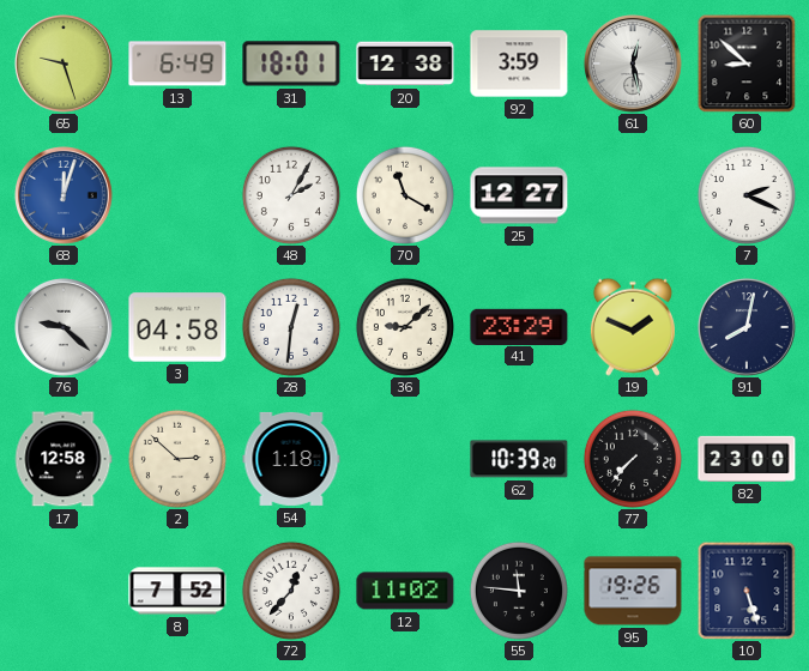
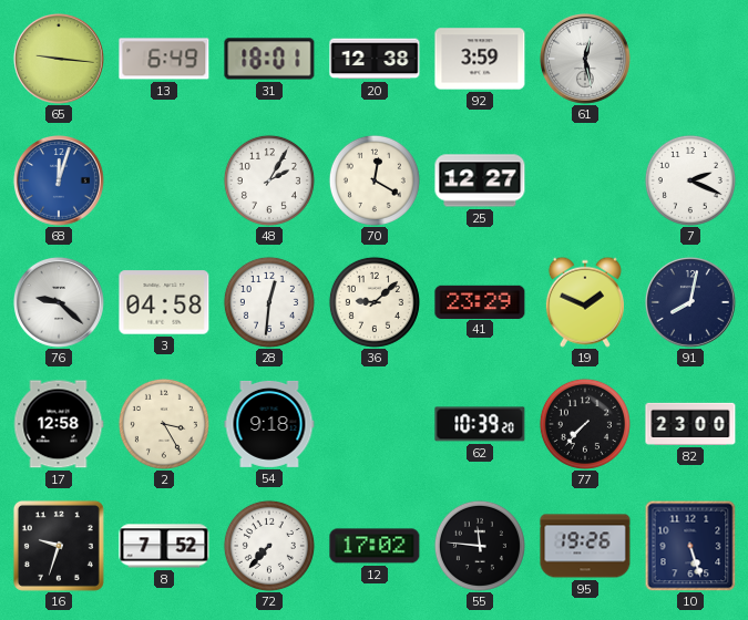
65: 9:27 -> 9:16
60: 8:52 -> none
70: 11:20 -> 12:20
2: 2:52 -> 3:25
54: 1:18 -> 9:18
16: none -> 9:33
72: 12:37 -> 7:37
12: 11:02 -> 17:02
